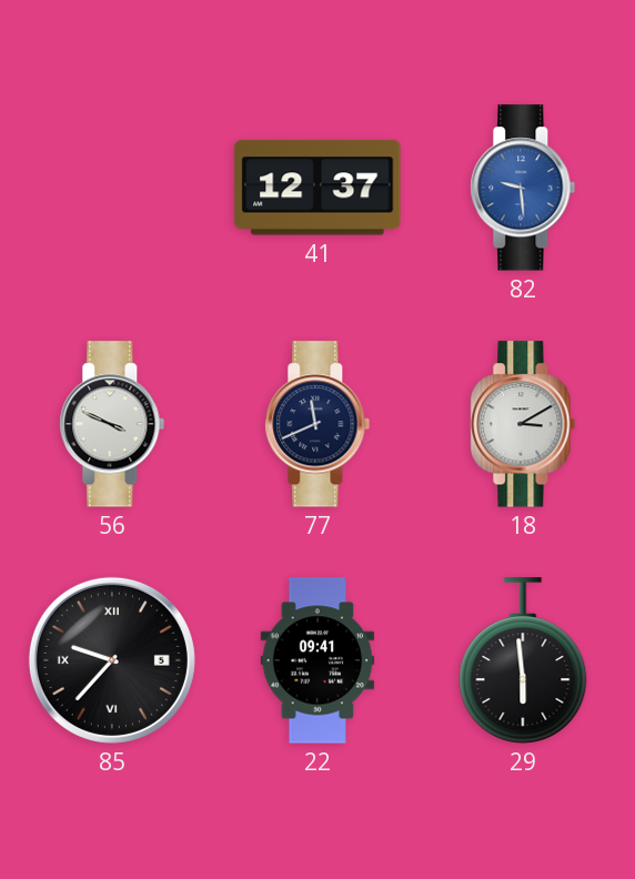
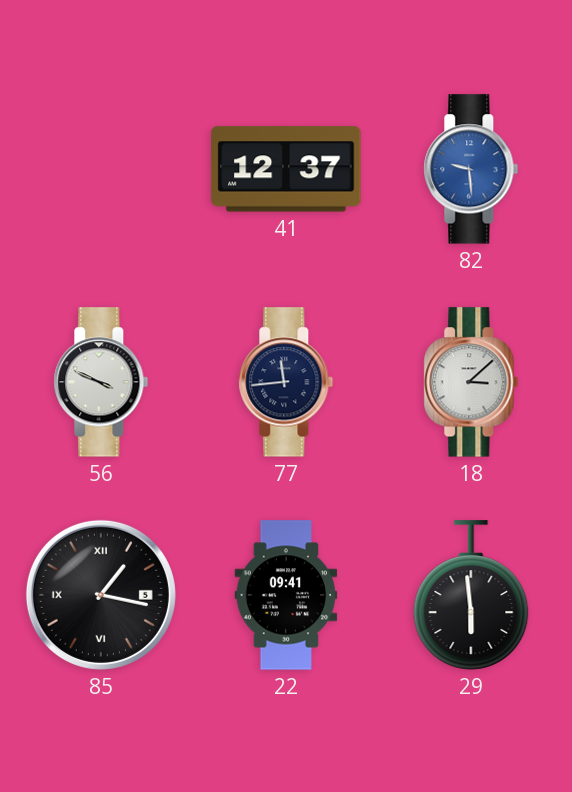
77: 11:41 -> 11:44
18: 3:10 -> 3:08
85: 9:37 -> 1:17
